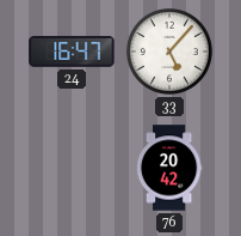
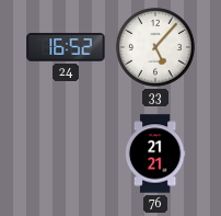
24: 16:47 -> 16:52
76: 20:42 -> 21:21
